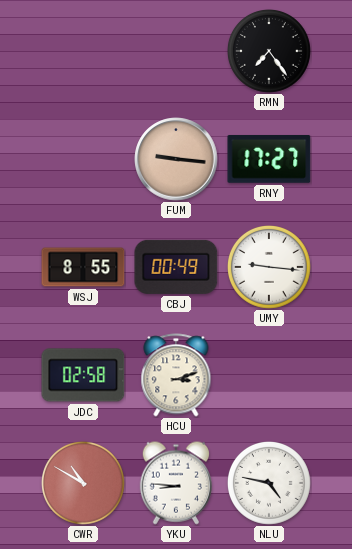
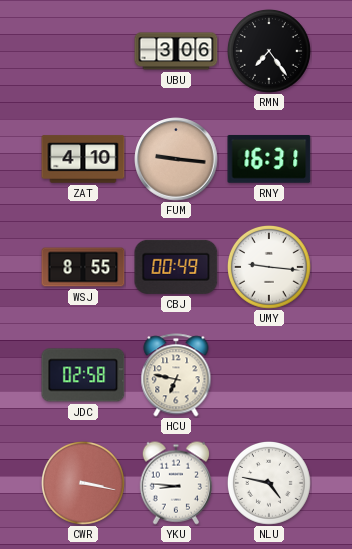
UBU: none -> 3:06
ZAT: none -> 4:10
RNY: 17:27 -> 16:31
HCU: 3:12 -> 6:47
CWR: 10:50 -> 3:17
